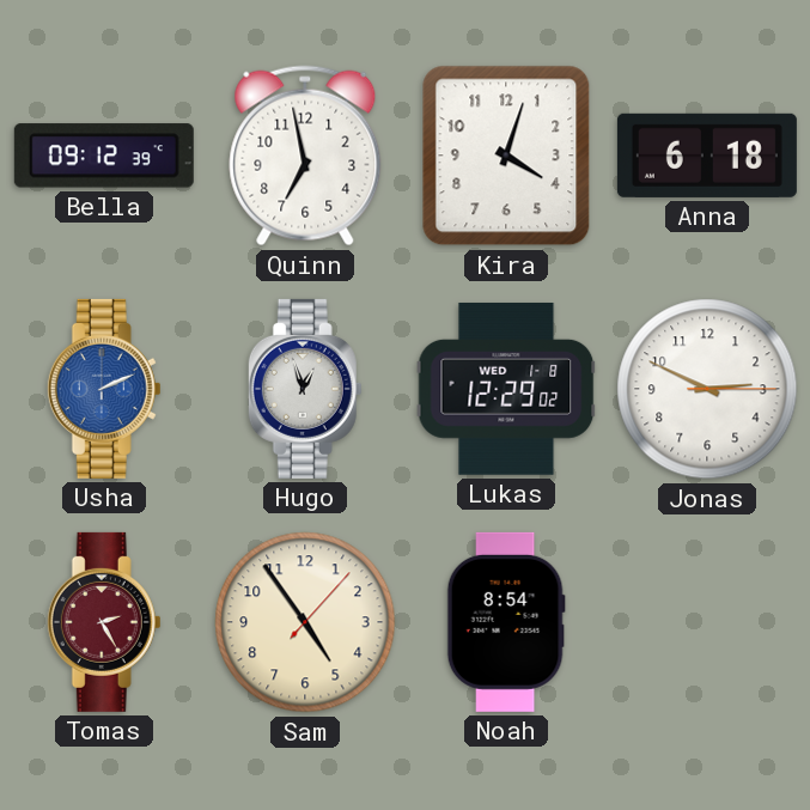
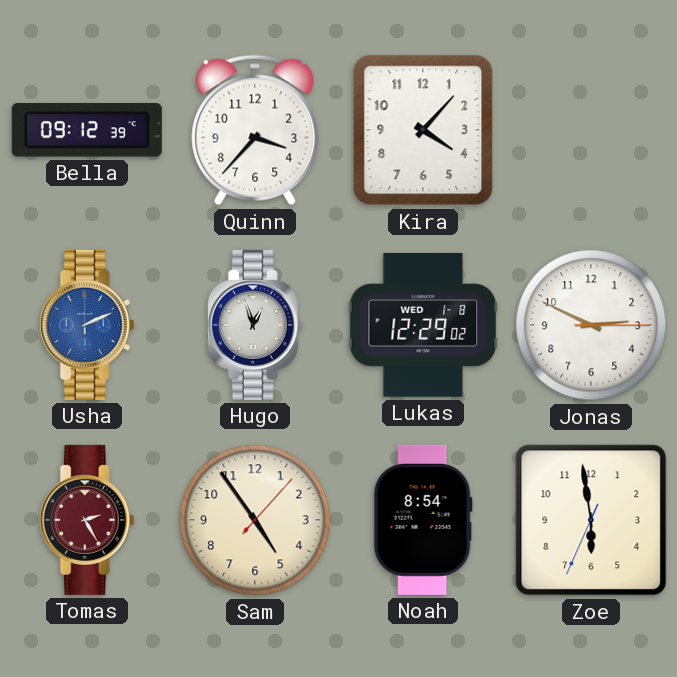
Quinn: 6:58 -> 3:37
Kira: 4:03 -> 4:07
Anna: 6:18 -> none
Zoe: none -> 5:58
